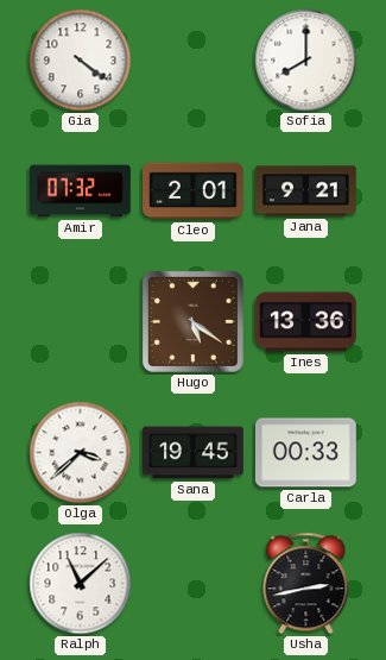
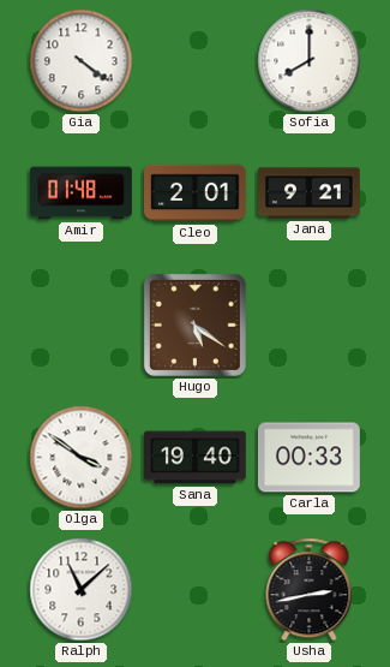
Amir: 07:32 -> 01:48
Ines: 13:36 -> none
Olga: 3:38 -> 3:51
Sana: 19:45 -> 19:40
